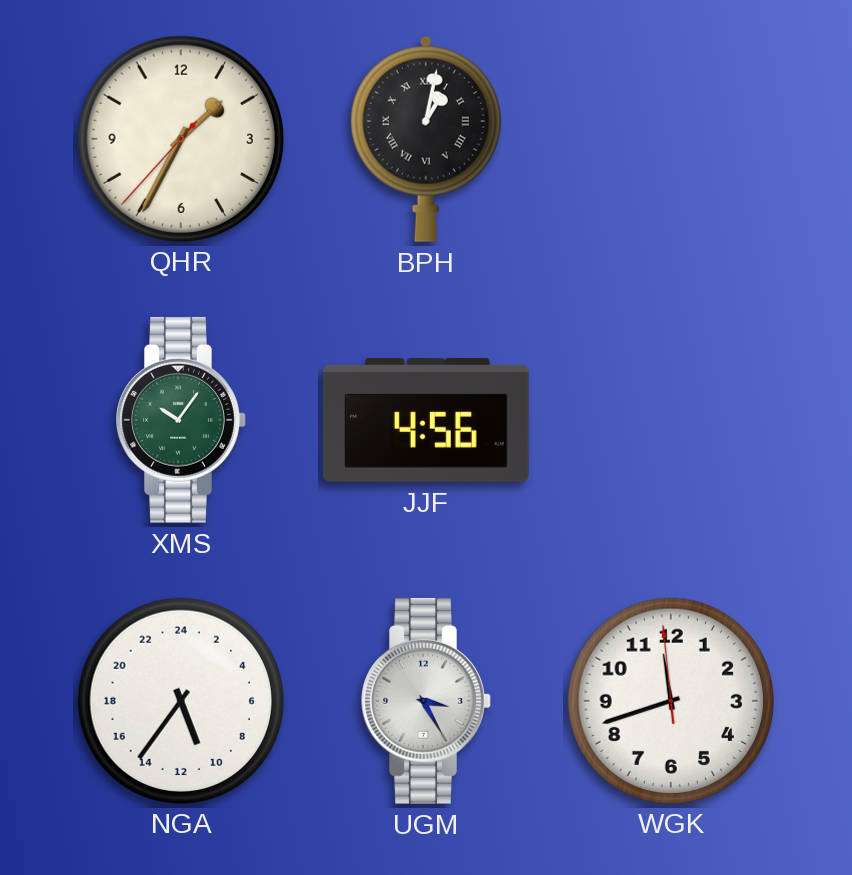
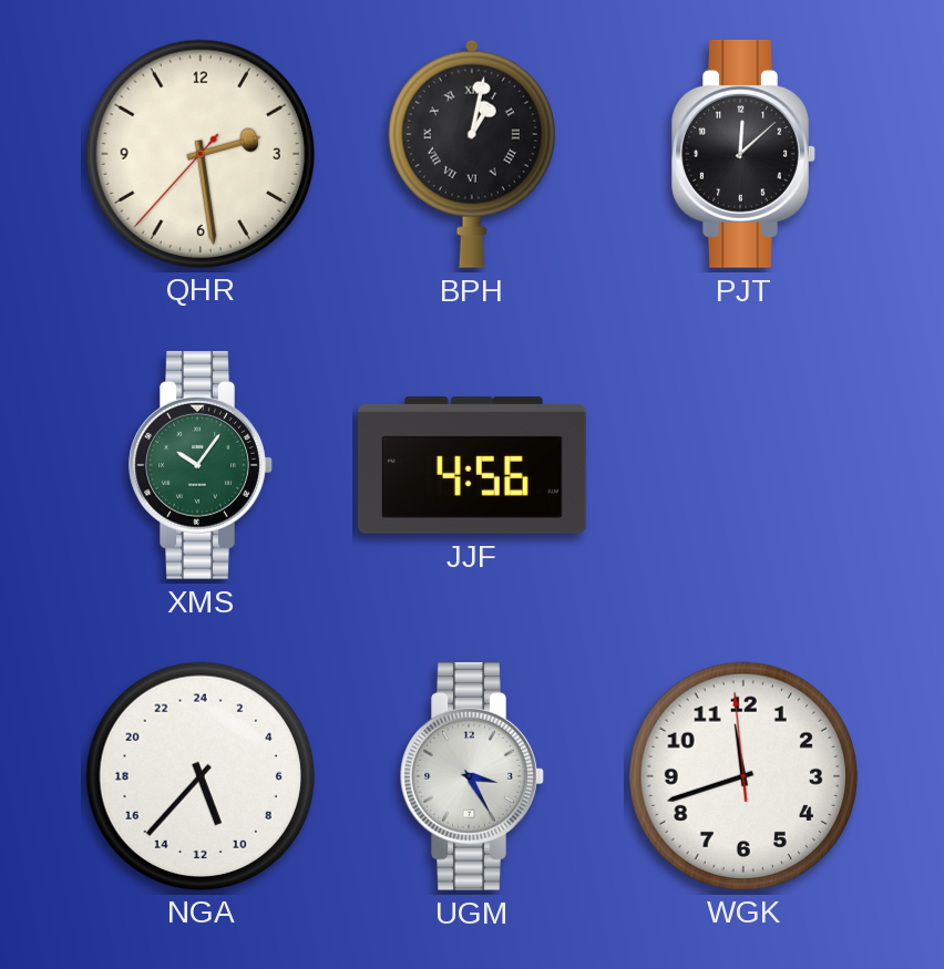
QHR: 1:34 -> 2:28
PJT: none -> 12:08
NGA: 10:36 -> 10:37
